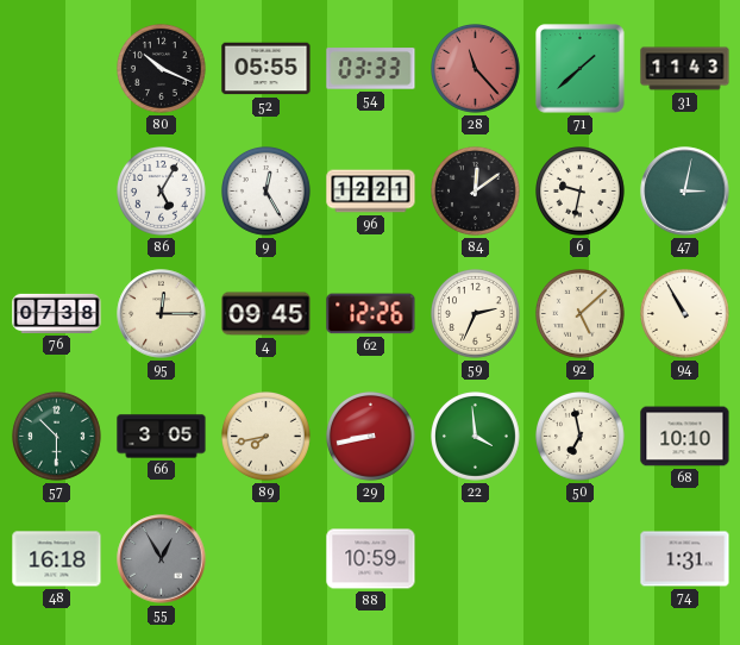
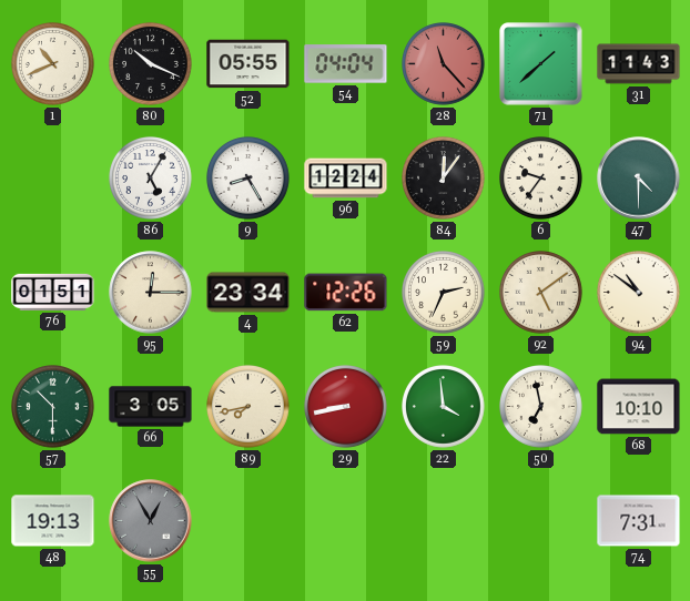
1: none -> 10:41
54: 03:33 -> 04:04
9: 12:25 -> 8:25
96: 12:21 -> 12:24
84: 12:09 -> 12:06
6: 9:32 -> 9:36
47: 3:02 -> 4:30
76: 07:38 -> 01:51
4: 09:45 -> 23:34
92: 5:08 -> 5:09
94: 10:55 -> 10:51
48: 16:18 -> 19:13
88: 10:59 -> none
74: 1:31 -> 7:31
